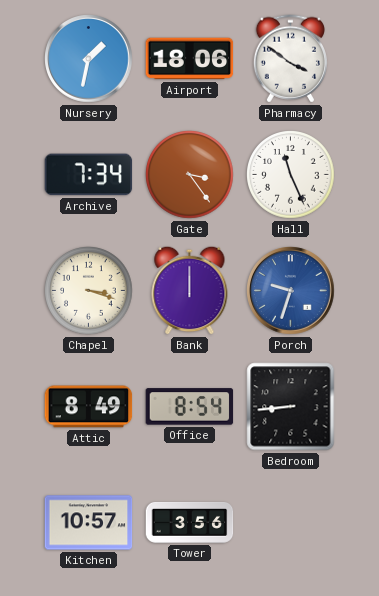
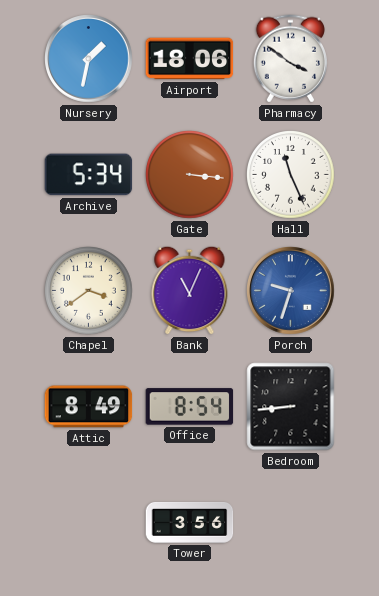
Archive: 7:34 -> 5:34
Gate: 3:24 -> 3:16
Chapel: 3:18 -> 3:39
Bank: 12:00 -> 11:04
Kitchen: 10:57 -> none
